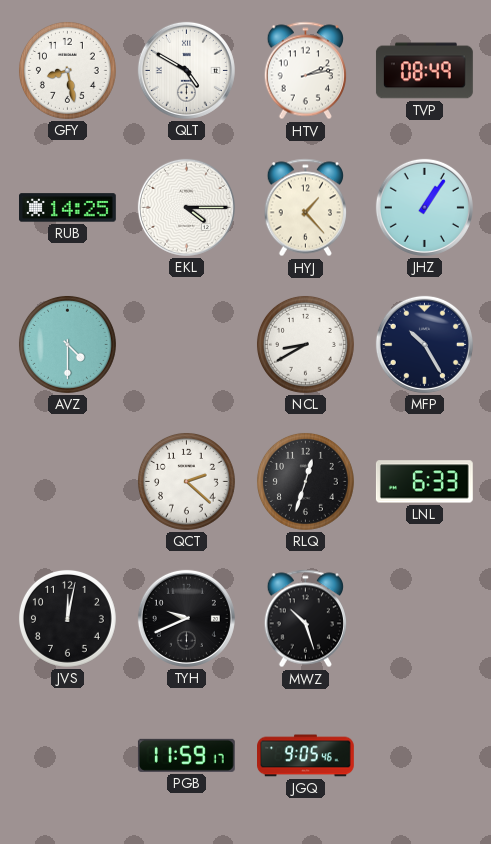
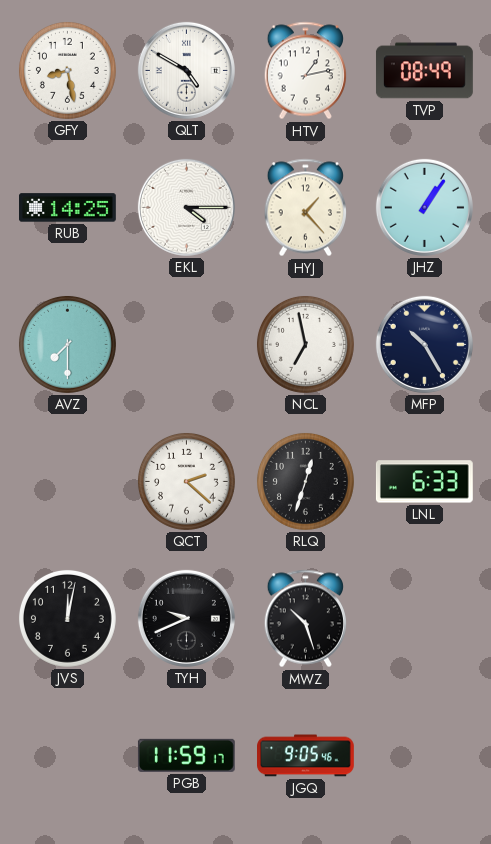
HTV: 2:13 -> 1:13
AVZ: 4:30 -> 7:30
NCL: 8:40 -> 6:58
